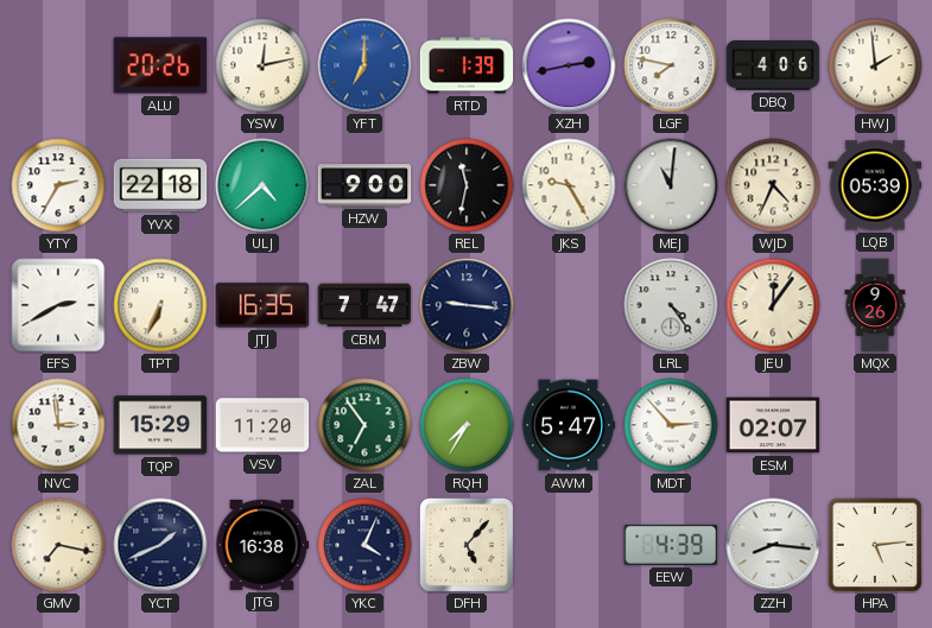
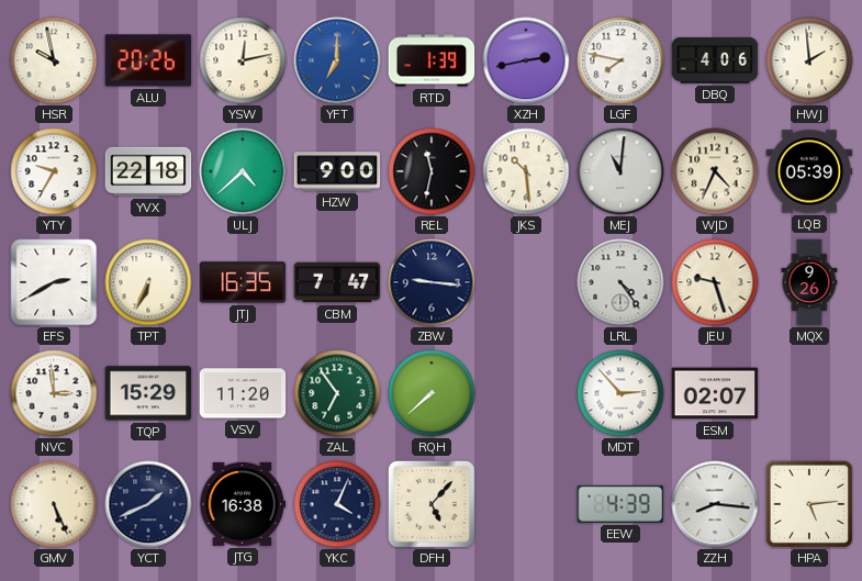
HSR: none -> 9:58
YTY: 2:35 -> 9:35
JKS: 9:25 -> 10:29
JEU: 12:06 -> 9:27
RQH: 7:35 -> 7:38
AWM: 5:47 -> none
GMV: 7:17 -> 5:26
